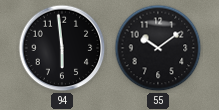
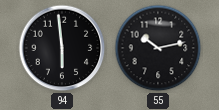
55: 10:09 -> 10:13
